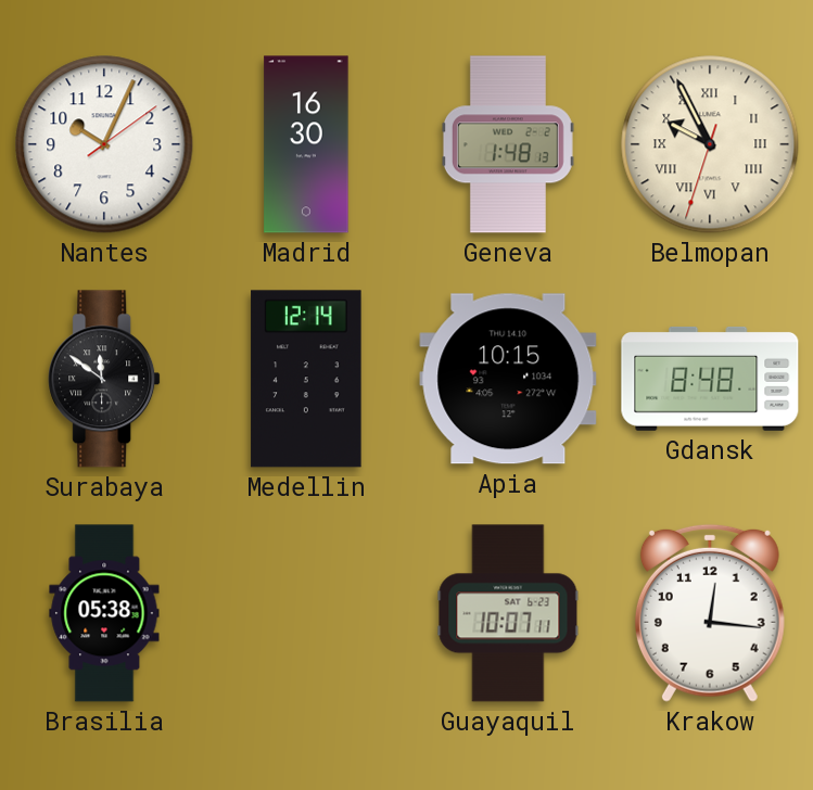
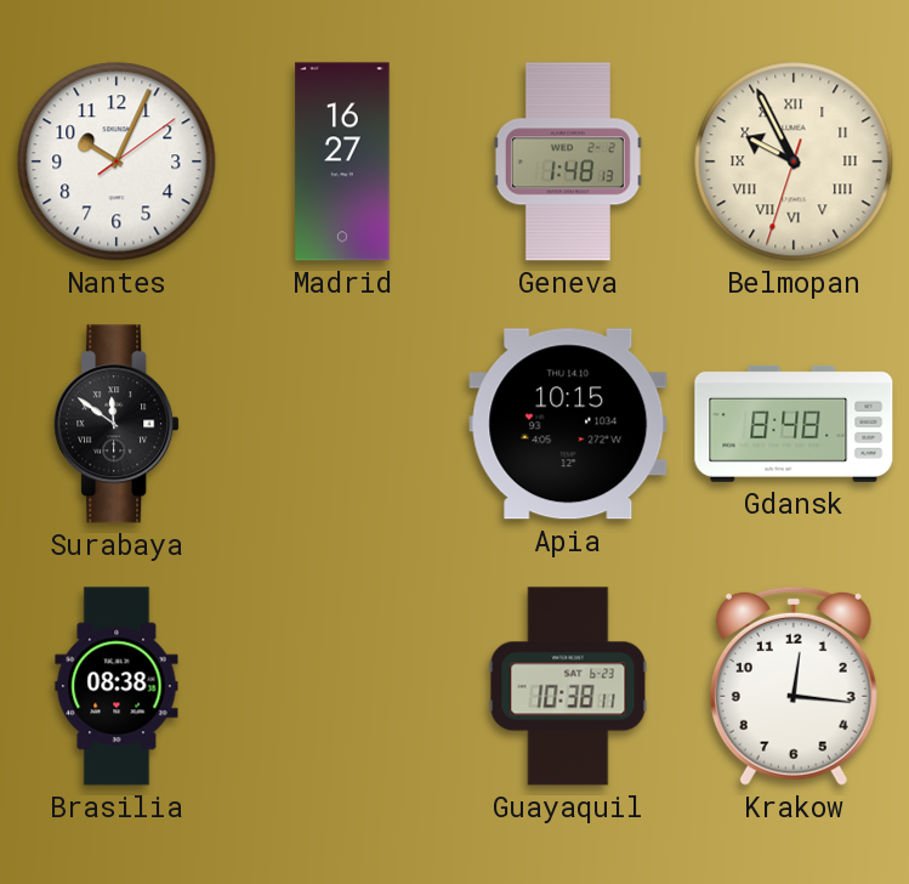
Madrid: 16:30 -> 16:27
Medellin: 12:14 -> none
Brasilia: 05:38 -> 08:38
Guayaquil: 10:07 -> 10:38
